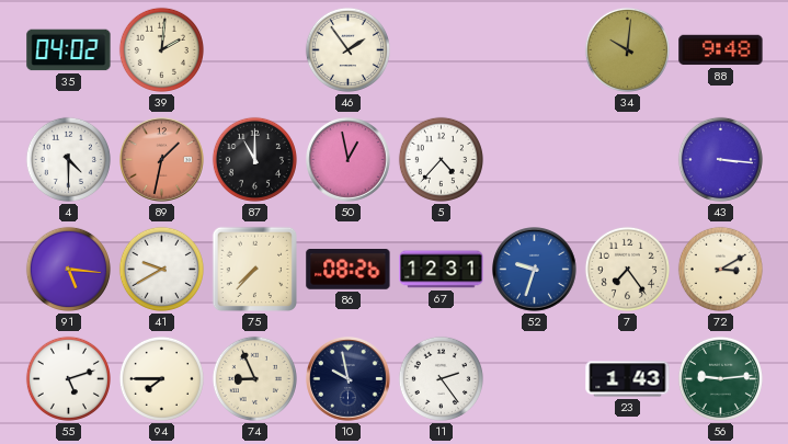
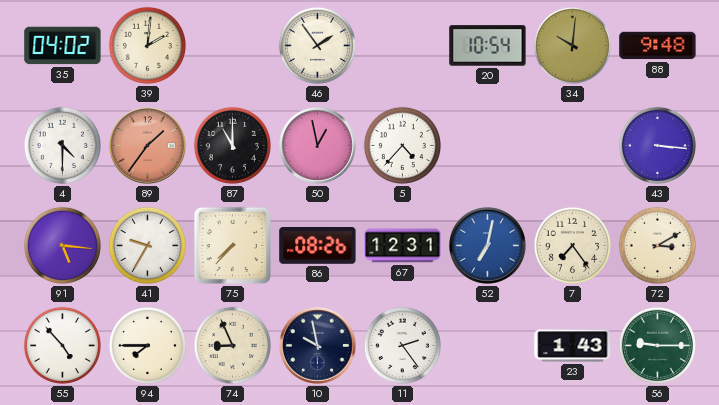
20: none -> 10:54
89: 1:32 -> 1:36
41: 9:40 -> 9:35
52: 9:33 -> 7:02
55: 5:12 -> 4:53
56: 9:14 -> 9:15
